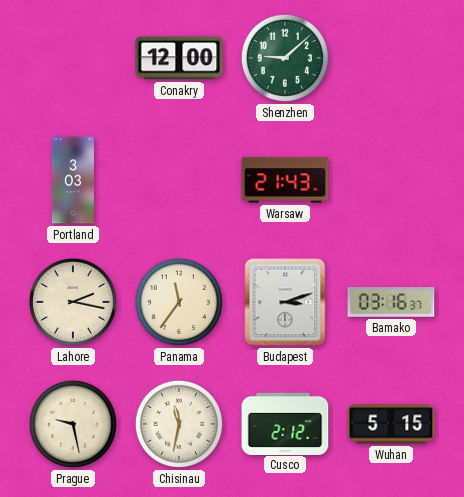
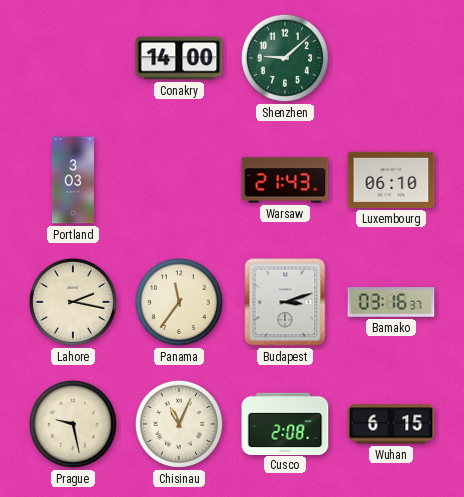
Conakry: 12:00 -> 14:00
Luxembourg: none -> 06:10
Chisinau: 11:32 -> 11:04
Cusco: 2:12 -> 2:08
Wuhan: 5:15 -> 6:15
